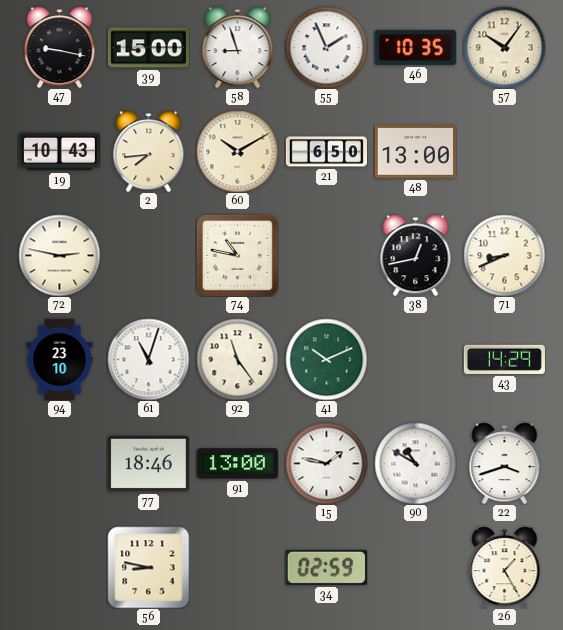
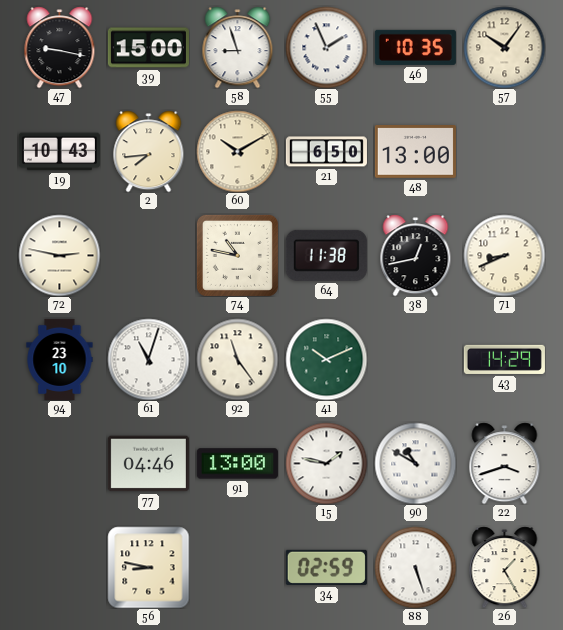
64: none -> 11:38
77: 18:46 -> 04:46
88: none -> 5:27
